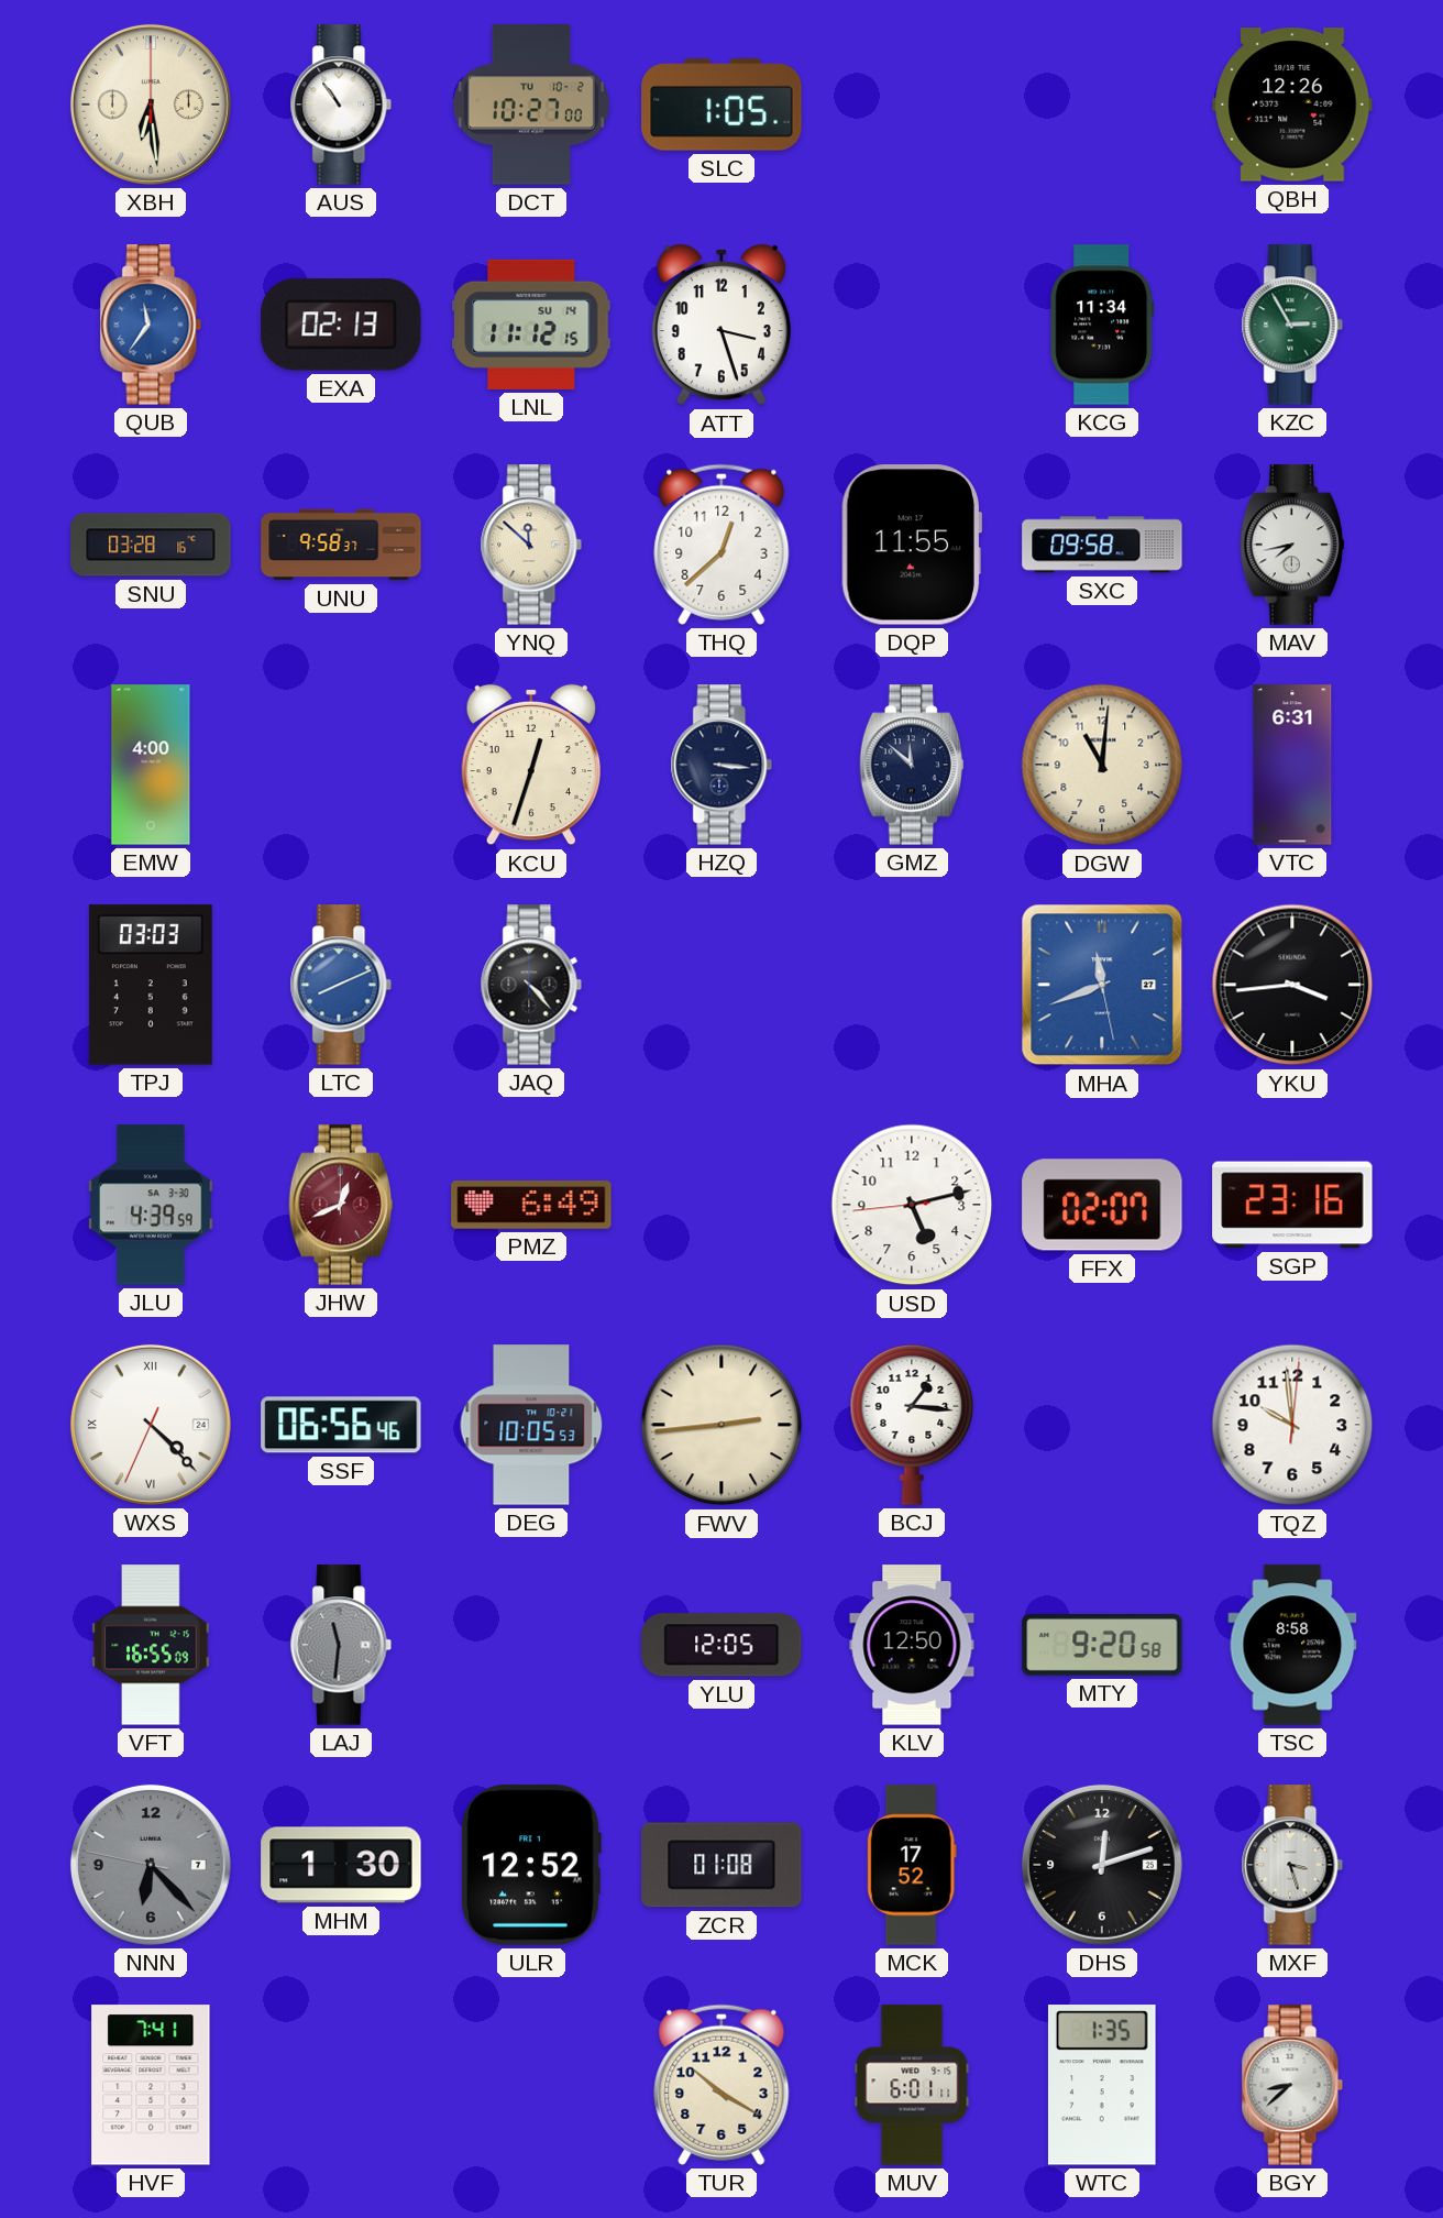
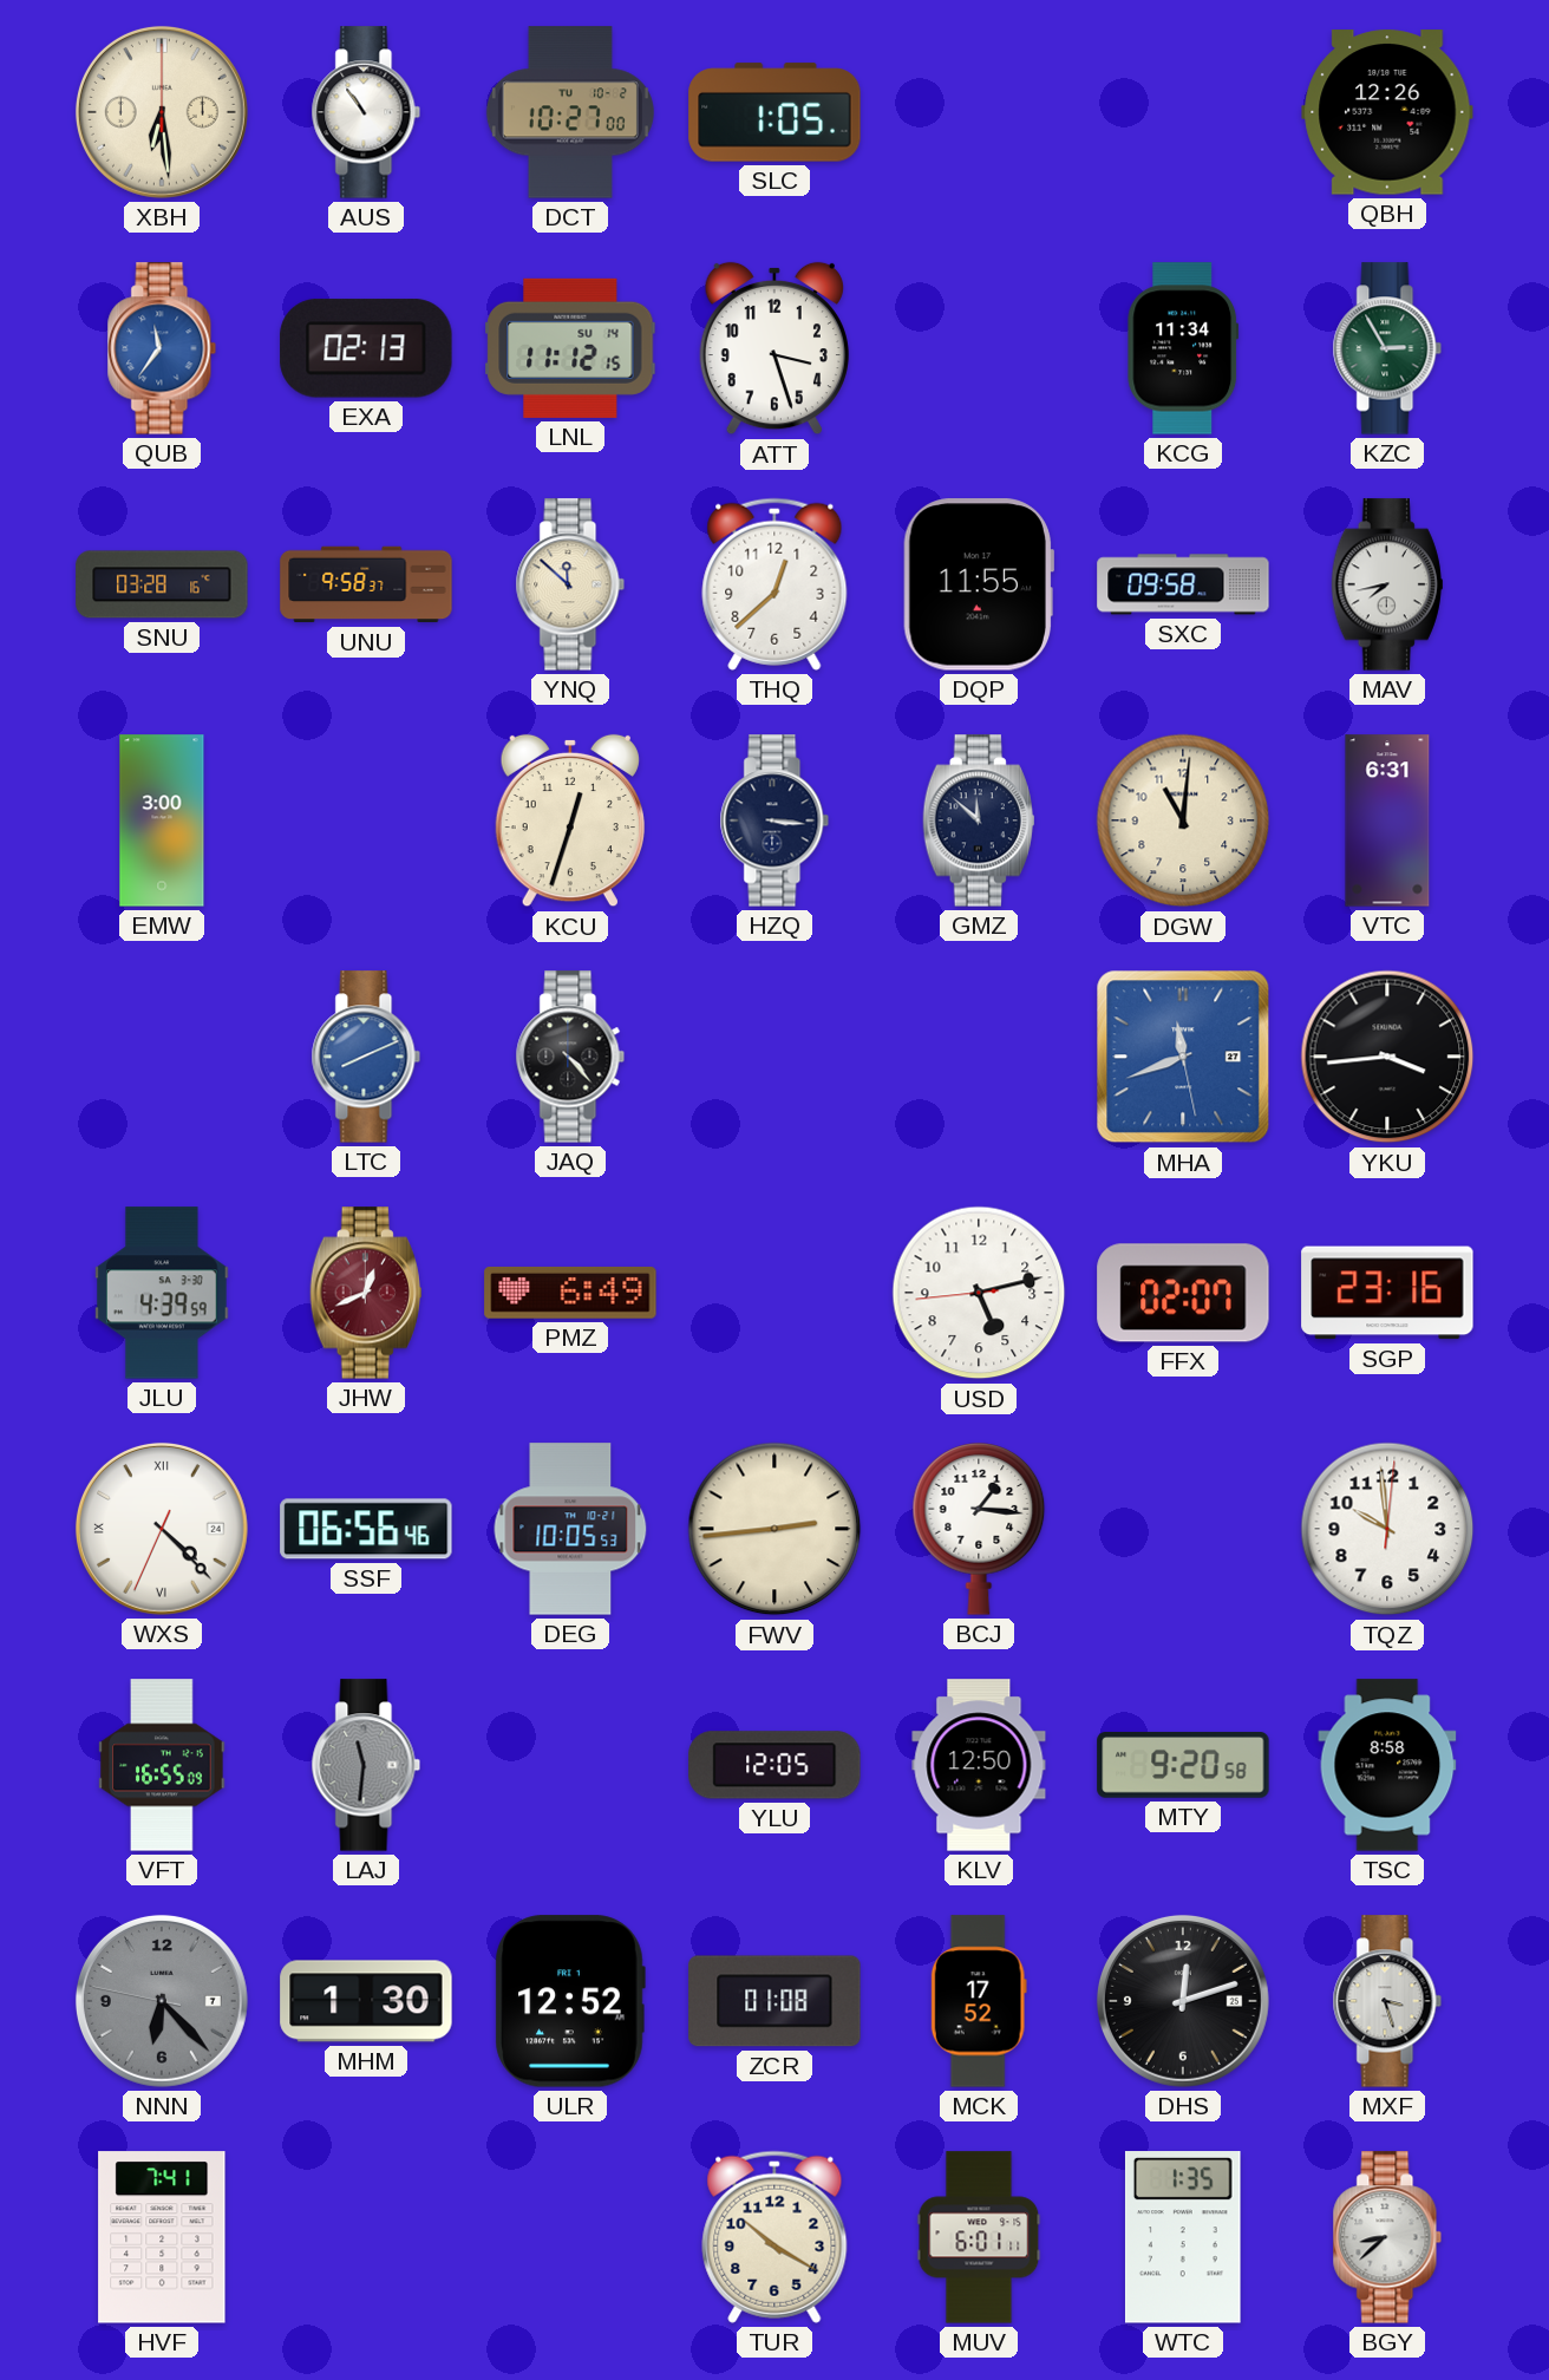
EMW: 4:00 -> 3:00
TPJ: 03:03 -> none
